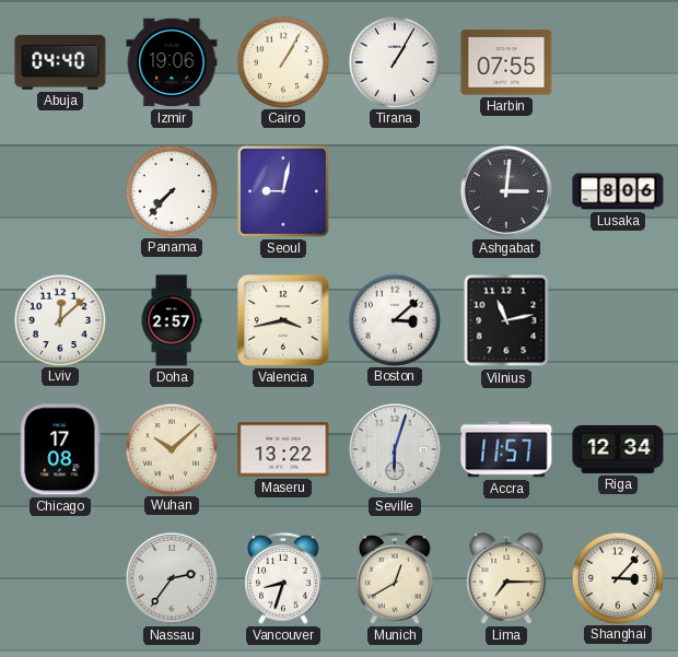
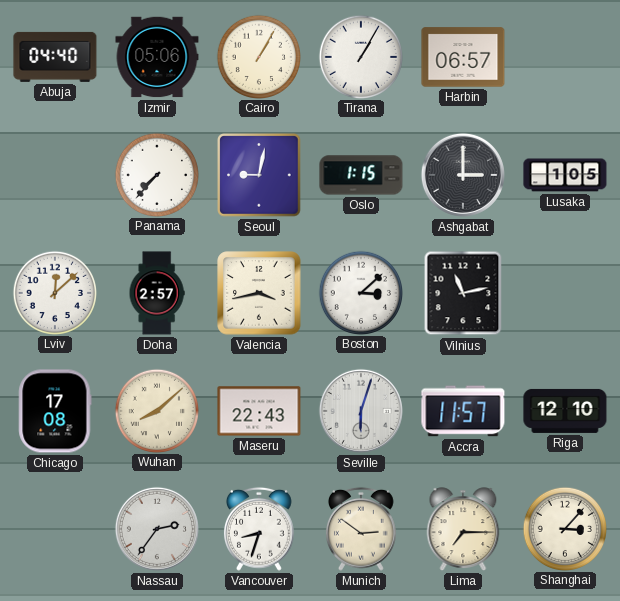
Izmir: 19:06 -> 05:06
Harbin: 07:55 -> 06:57
Oslo: none -> 1:15
Ashgabat: 3:01 -> 3:00
Lusaka: 8:06 -> 1:05
Wuhan: 10:08 -> 8:08
Maseru: 13:22 -> 22:43
Riga: 12:34 -> 12:10
Munich: 12:40 -> 2:51
